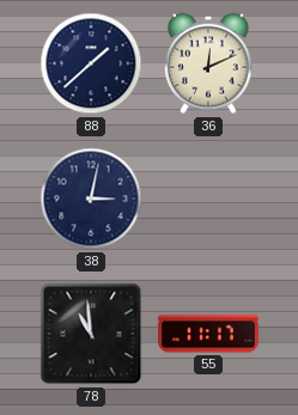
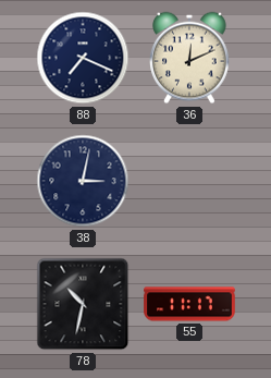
88: 1:38 -> 7:19
78: 10:59 -> 10:32
